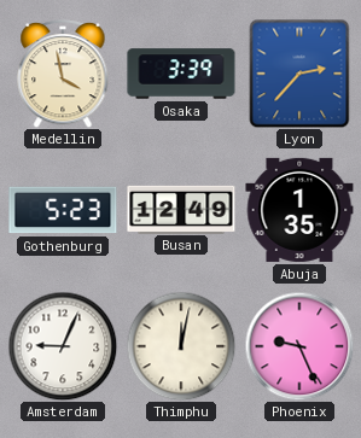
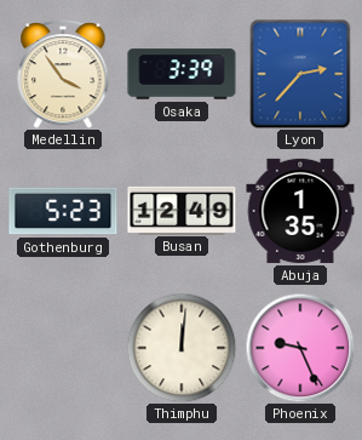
Medellin: 3:58 -> 3:54
Amsterdam: 9:04 -> none
Thimphu: 12:02 -> 12:01
